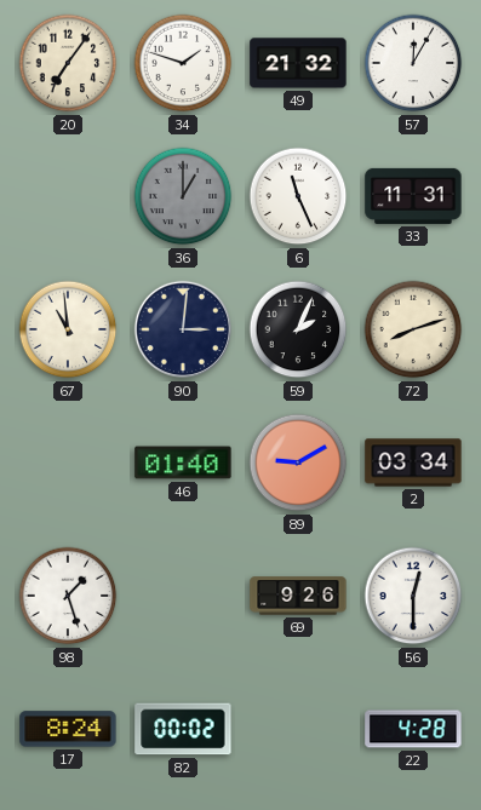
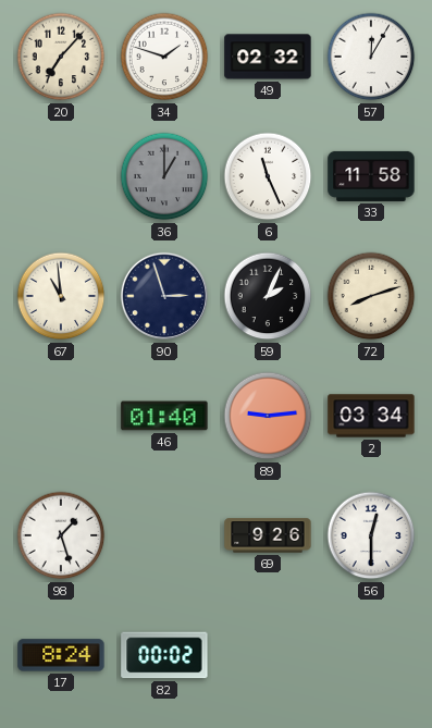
20: 7:06 -> 7:07
49: 21:32 -> 02:32
33: 11:31 -> 11:58
90: 3:01 -> 2:57
89: 9:10 -> 9:14
22: 4:28 -> none
